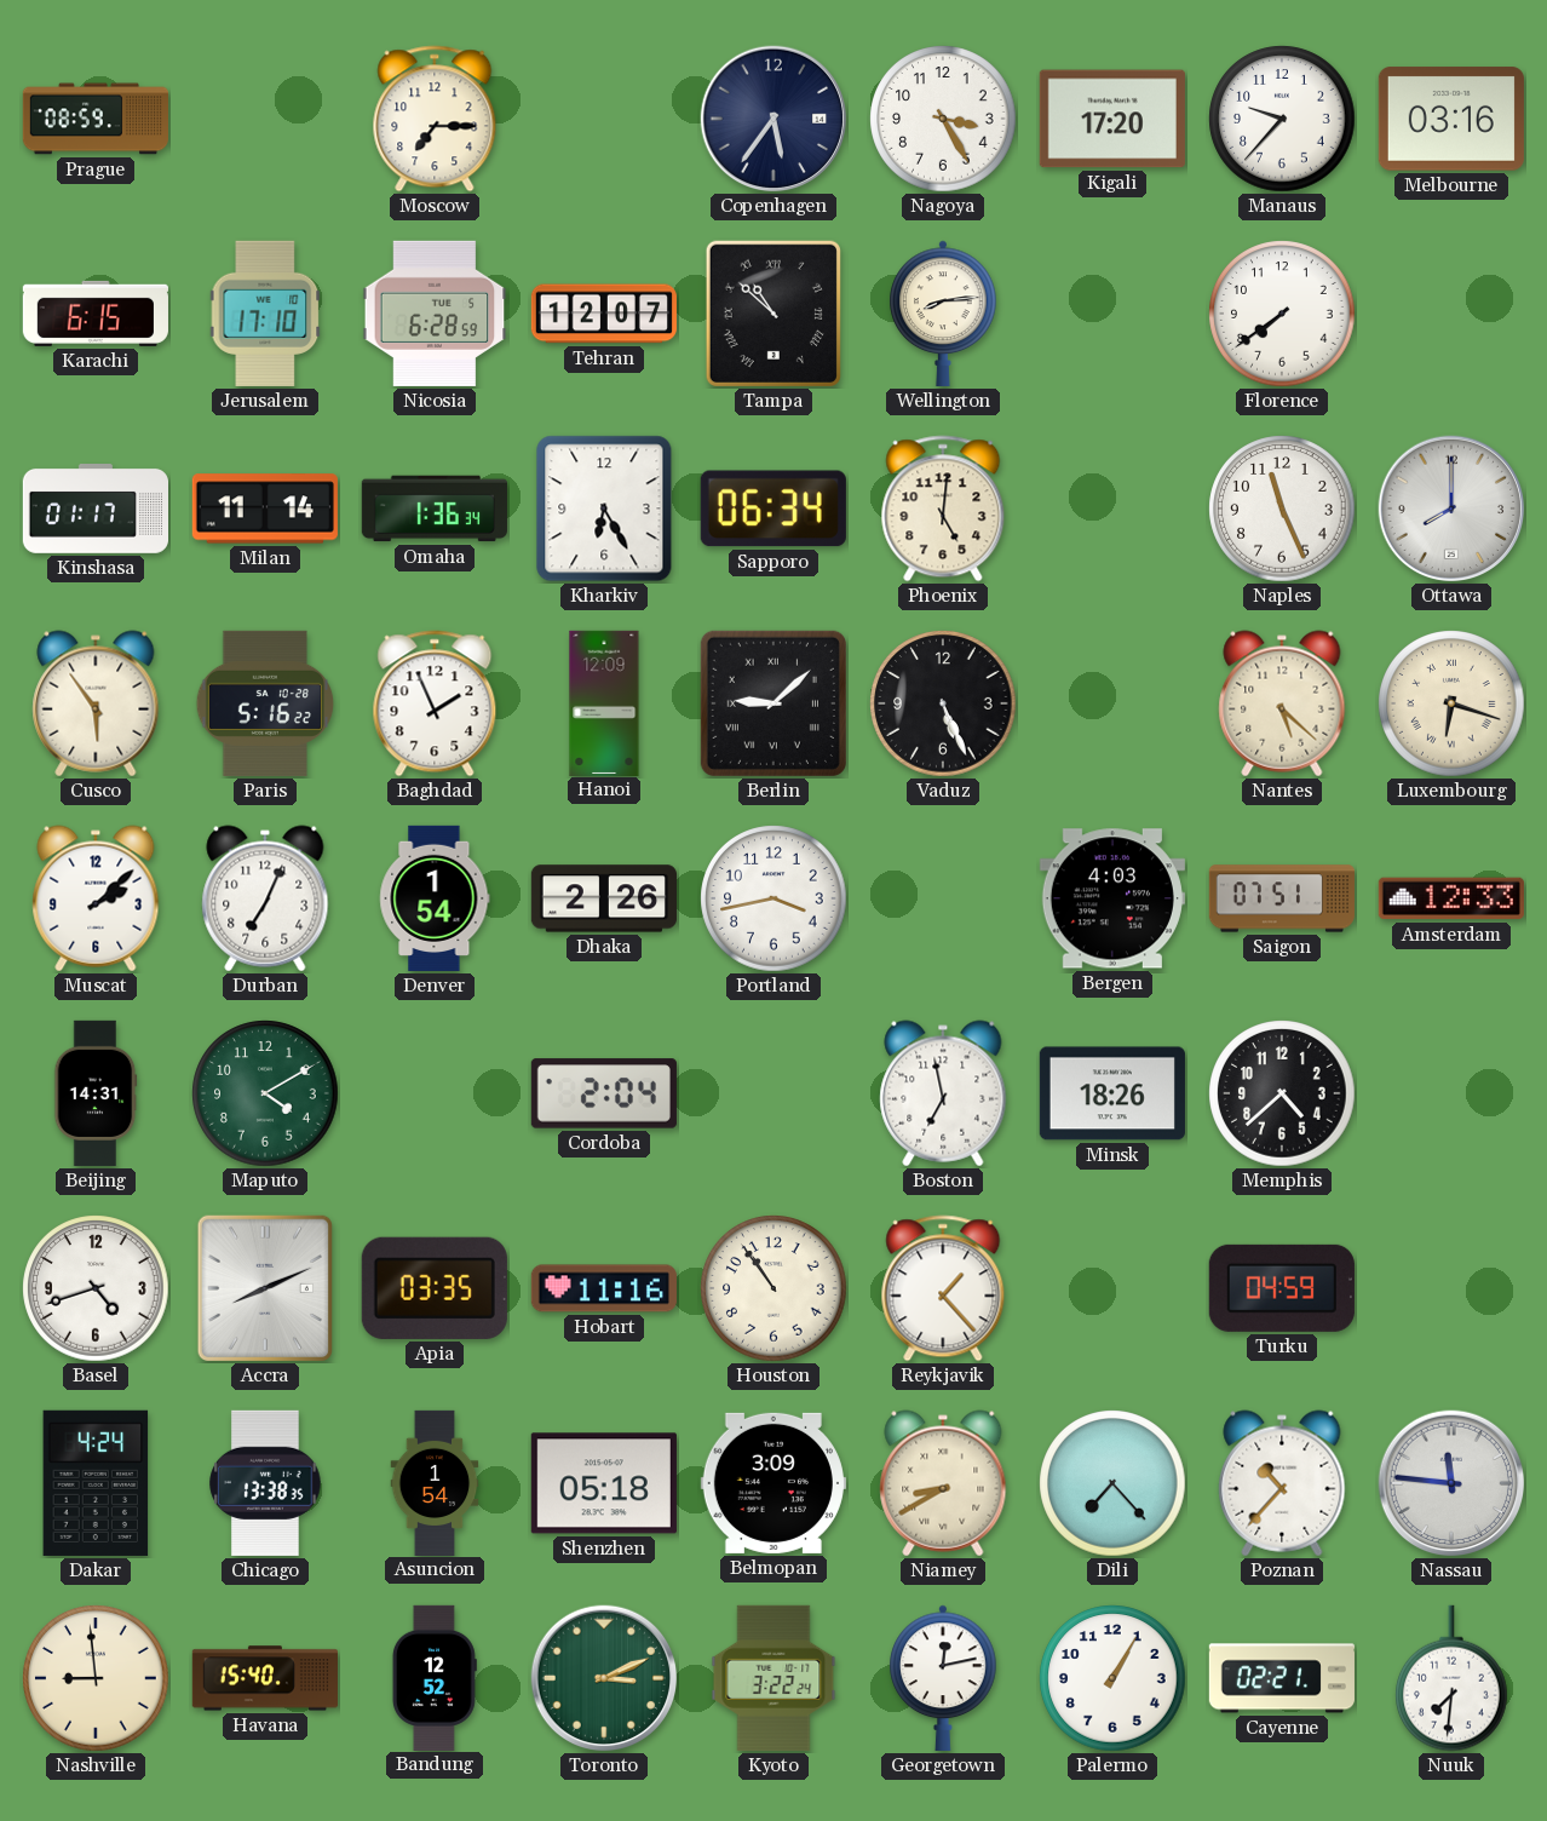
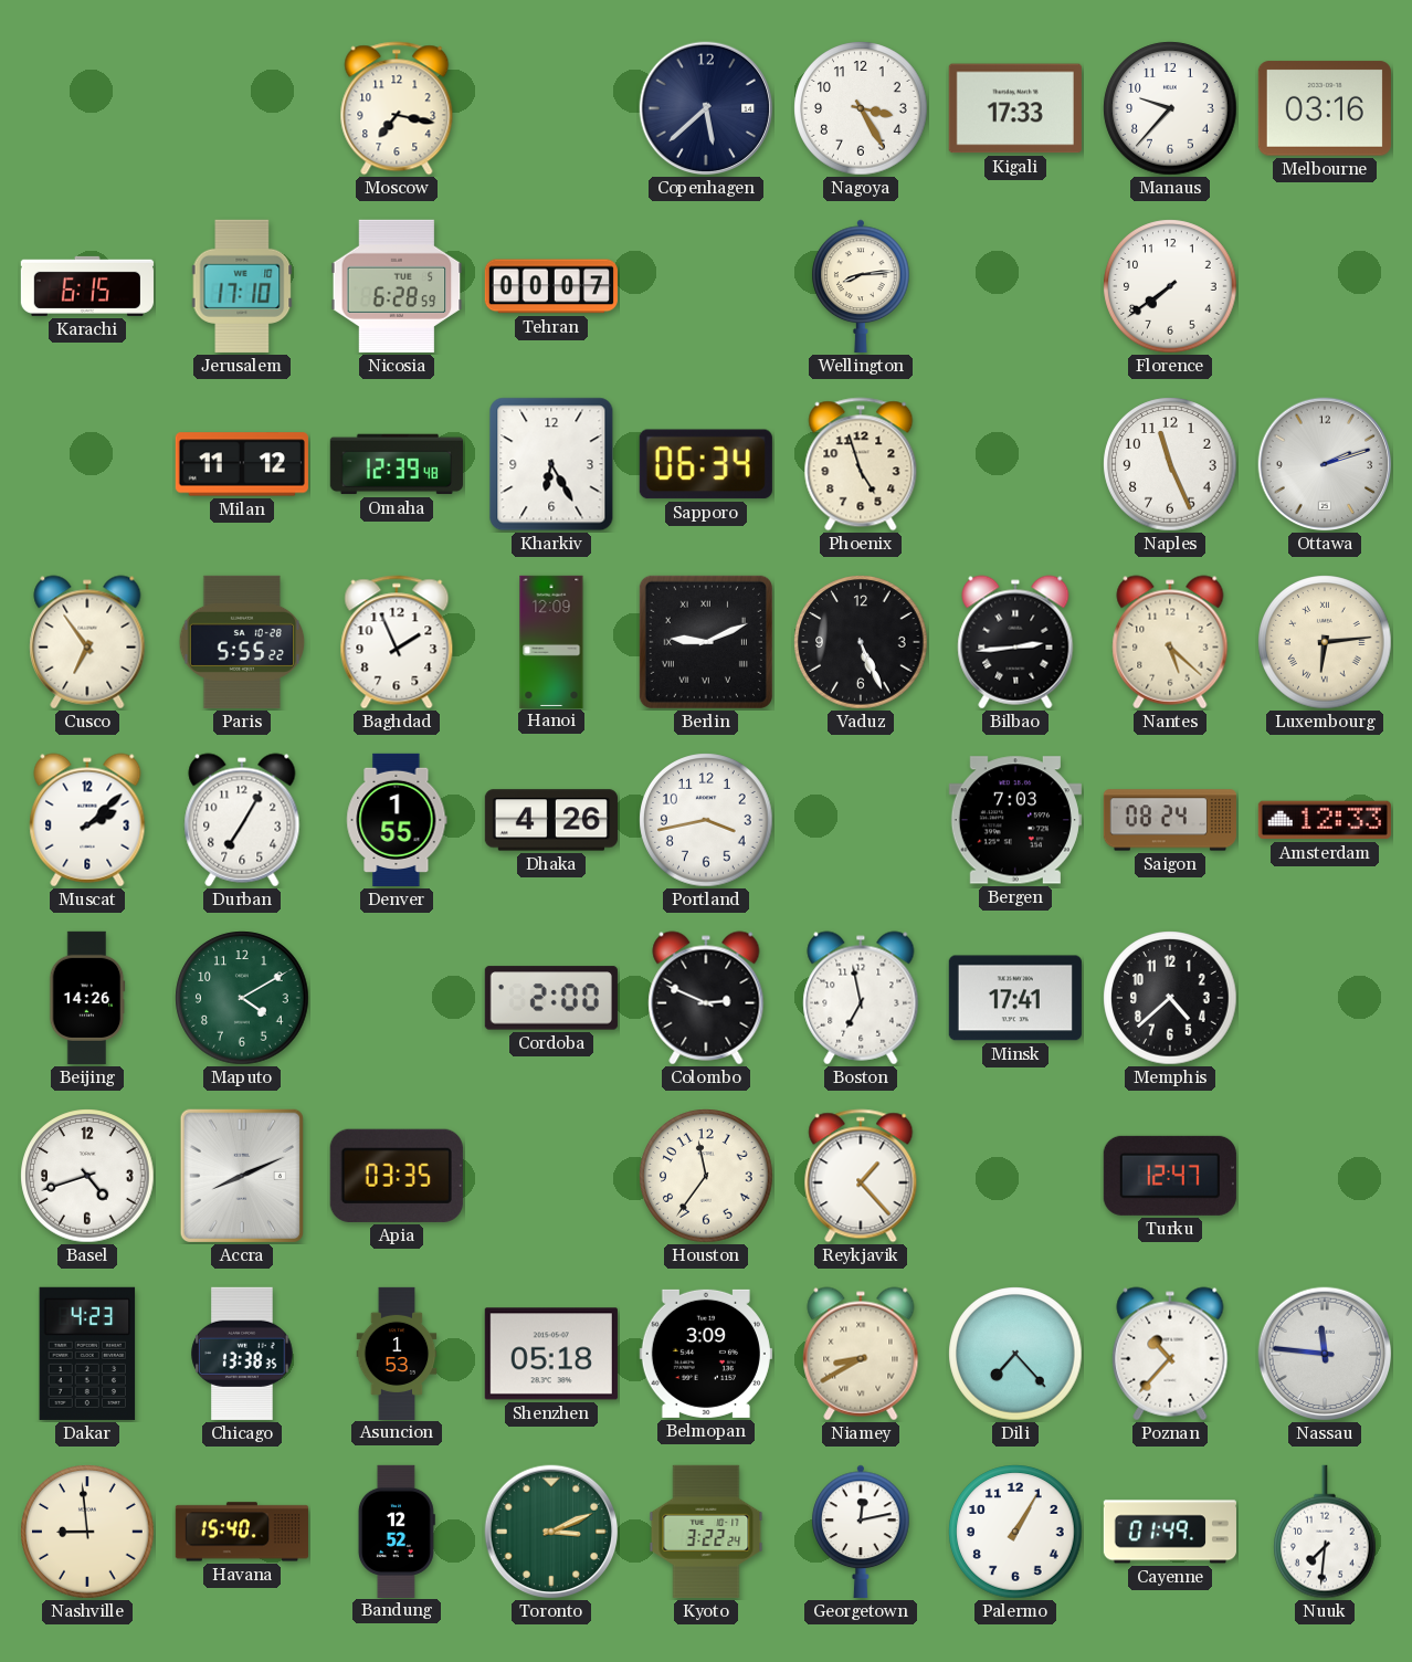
Prague: 08:59 -> none
Moscow: 7:15 -> 7:17
Copenhagen: 5:36 -> 5:38
Kigali: 17:20 -> 17:33
Tehran: 12:07 -> 00:07
Tampa: 10:52 -> none
Kinshasa: 01:17 -> none
Milan: 11:14 -> 11:12
Omaha: 1:36 -> 12:39
Phoenix: 5:01 -> 4:57
Ottawa: 8:00 -> 2:12
Cusco: 5:54 -> 6:54
Paris: 5:16 -> 5:55
Berlin: 9:08 -> 9:11
Bilbao: none -> 2:44
Luxembourg: 6:18 -> 6:14
Durban: 7:04 -> 7:05
Denver: 1:54 -> 1:55
Dhaka: 2:26 -> 4:26
Bergen: 4:03 -> 7:03
Saigon: 07:51 -> 08:24
Beijing: 14:31 -> 14:26
Cordoba: 2:04 -> 2:00
Colombo: none -> 2:49
Minsk: 18:26 -> 17:41
Hobart: 11:16 -> none
Houston: 10:54 -> 11:36
Turku: 04:59 -> 12:47
Dakar: 4:24 -> 4:23
Asuncion: 1:54 -> 1:53
Cayenne: 02:21 -> 01:49
